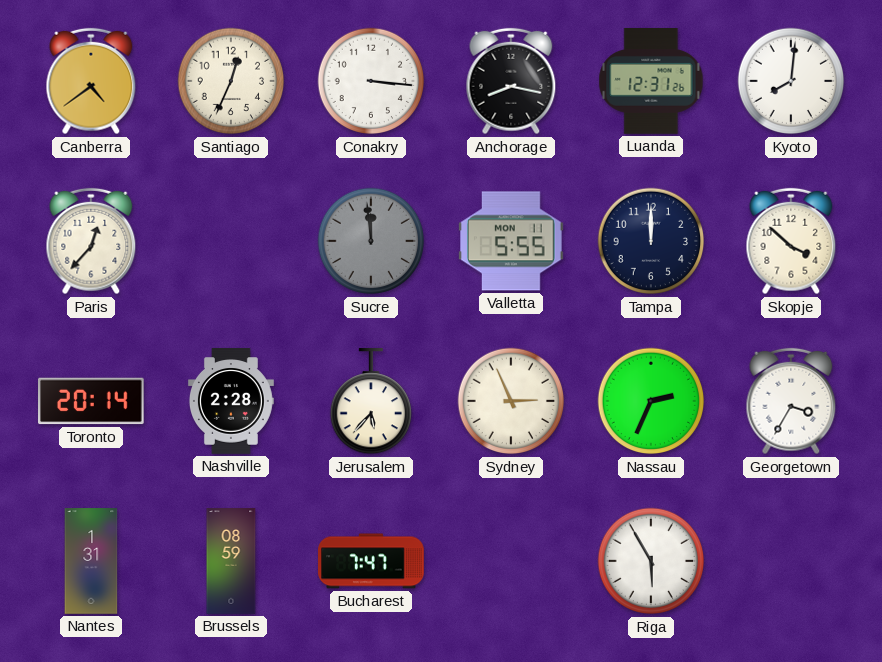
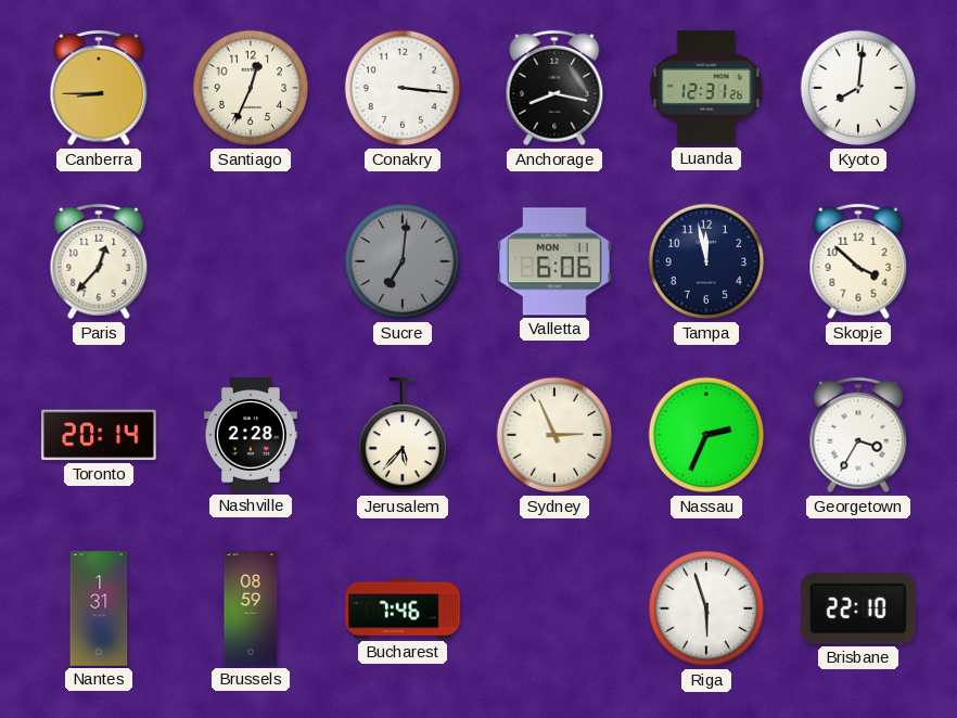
Canberra: 4:39 -> 8:45
Sucre: 11:59 -> 7:01
Valletta: 5:55 -> 6:06
Tampa: 12:00 -> 11:58
Bucharest: 7:47 -> 7:46
Riga: 5:55 -> 5:57
Brisbane: none -> 22:10
